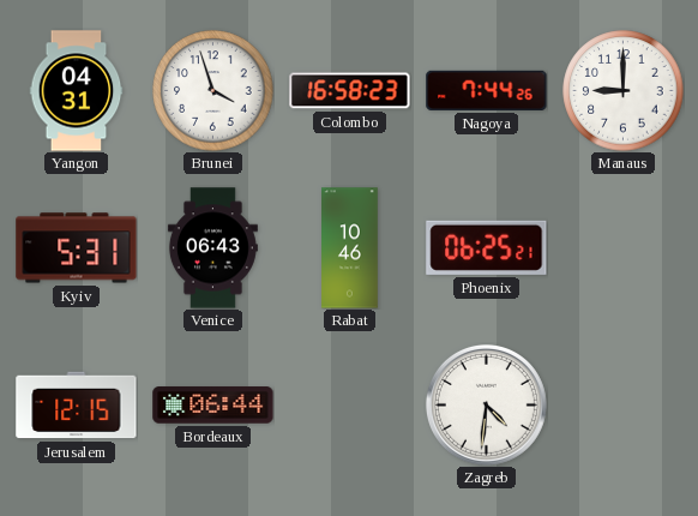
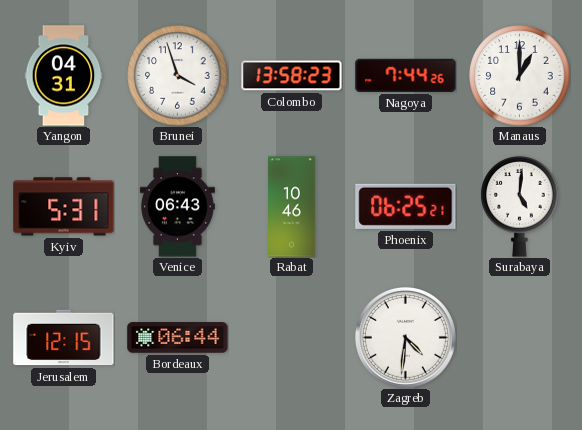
Colombo: 16:58 -> 13:58
Manaus: 9:00 -> 1:00
Surabaya: none -> 5:01
